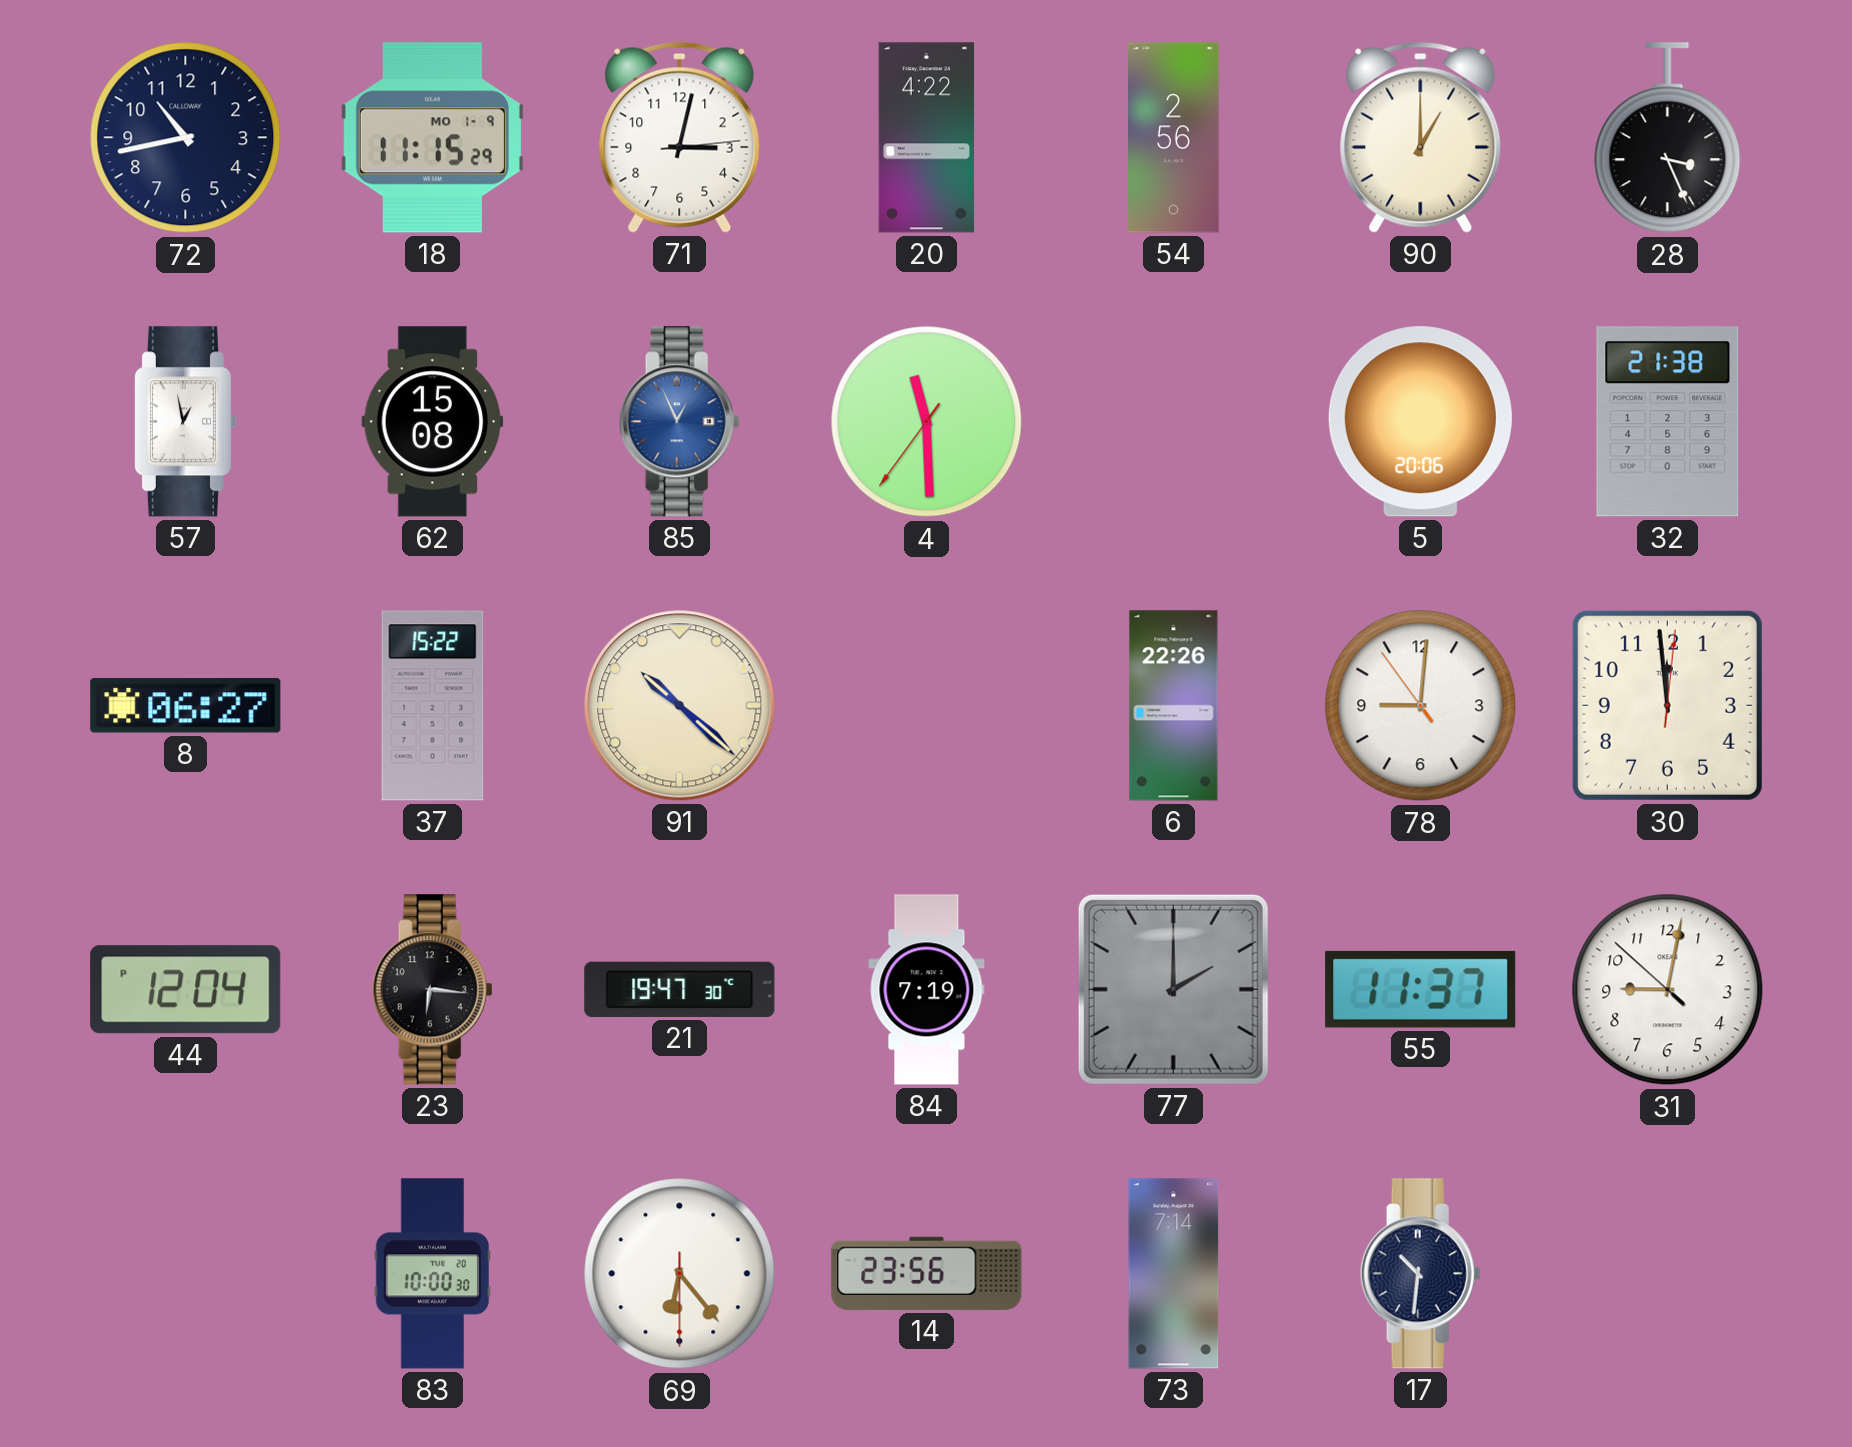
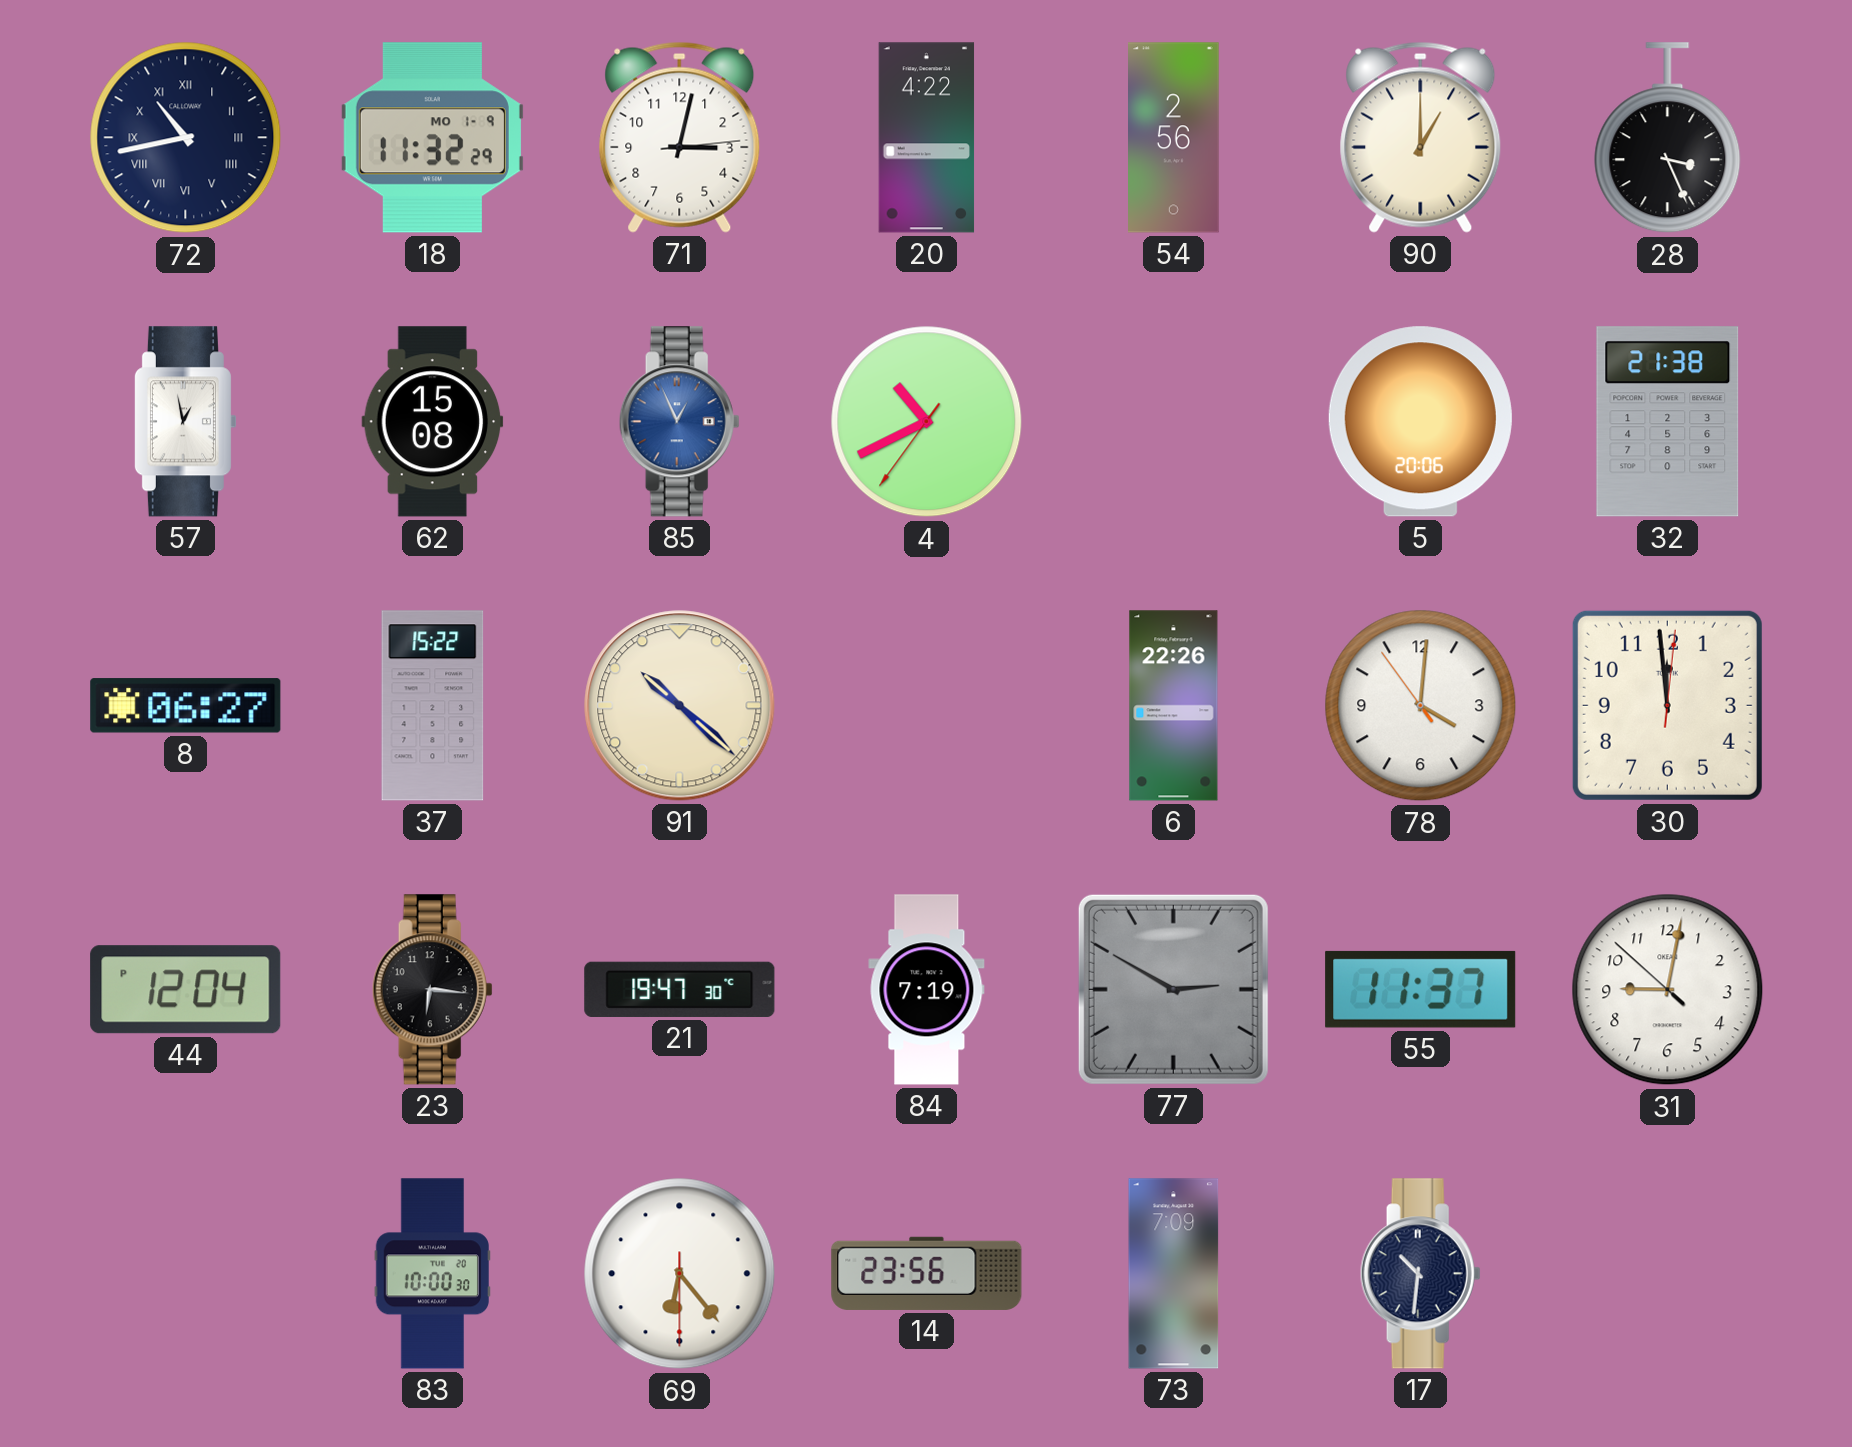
72 numerals: Arabic -> Roman
18: 11:15 -> 11:32
4: 11:29 -> 10:40
78: 9:00 -> 4:00
77: 2:00 -> 2:50
73: 7:14 -> 7:09
